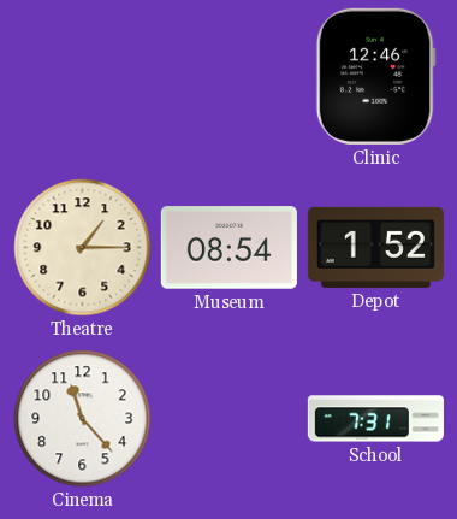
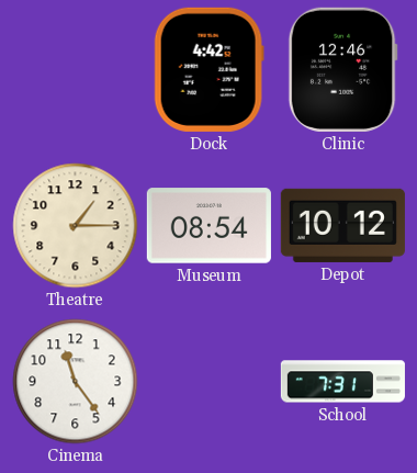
Dock: none -> 4:42
Depot: 1:52 -> 10:12
Cinema: 11:23 -> 11:24
